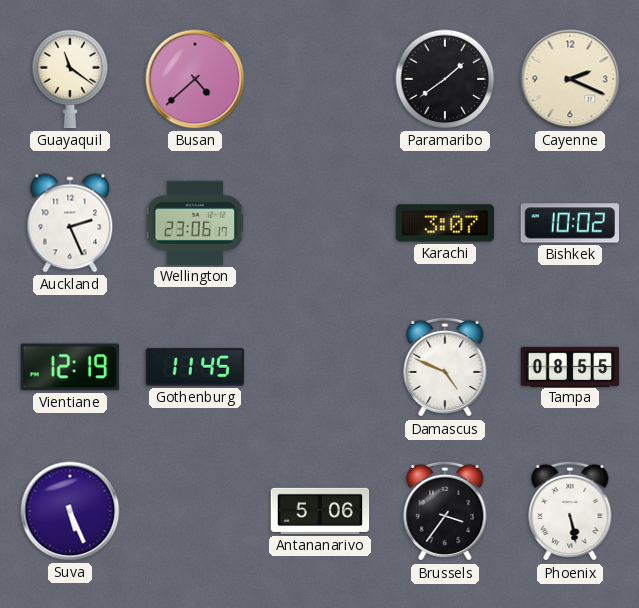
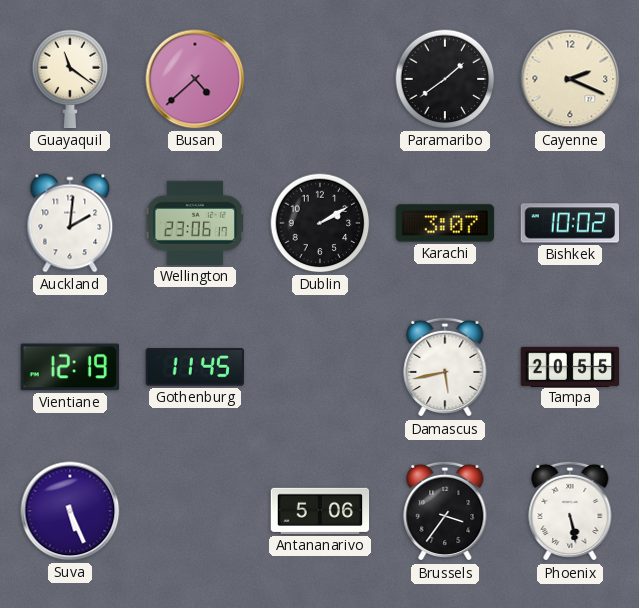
Auckland: 2:26 -> 2:01
Dublin: none -> 2:10
Damascus: 4:49 -> 5:43
Tampa: 08:55 -> 20:55
